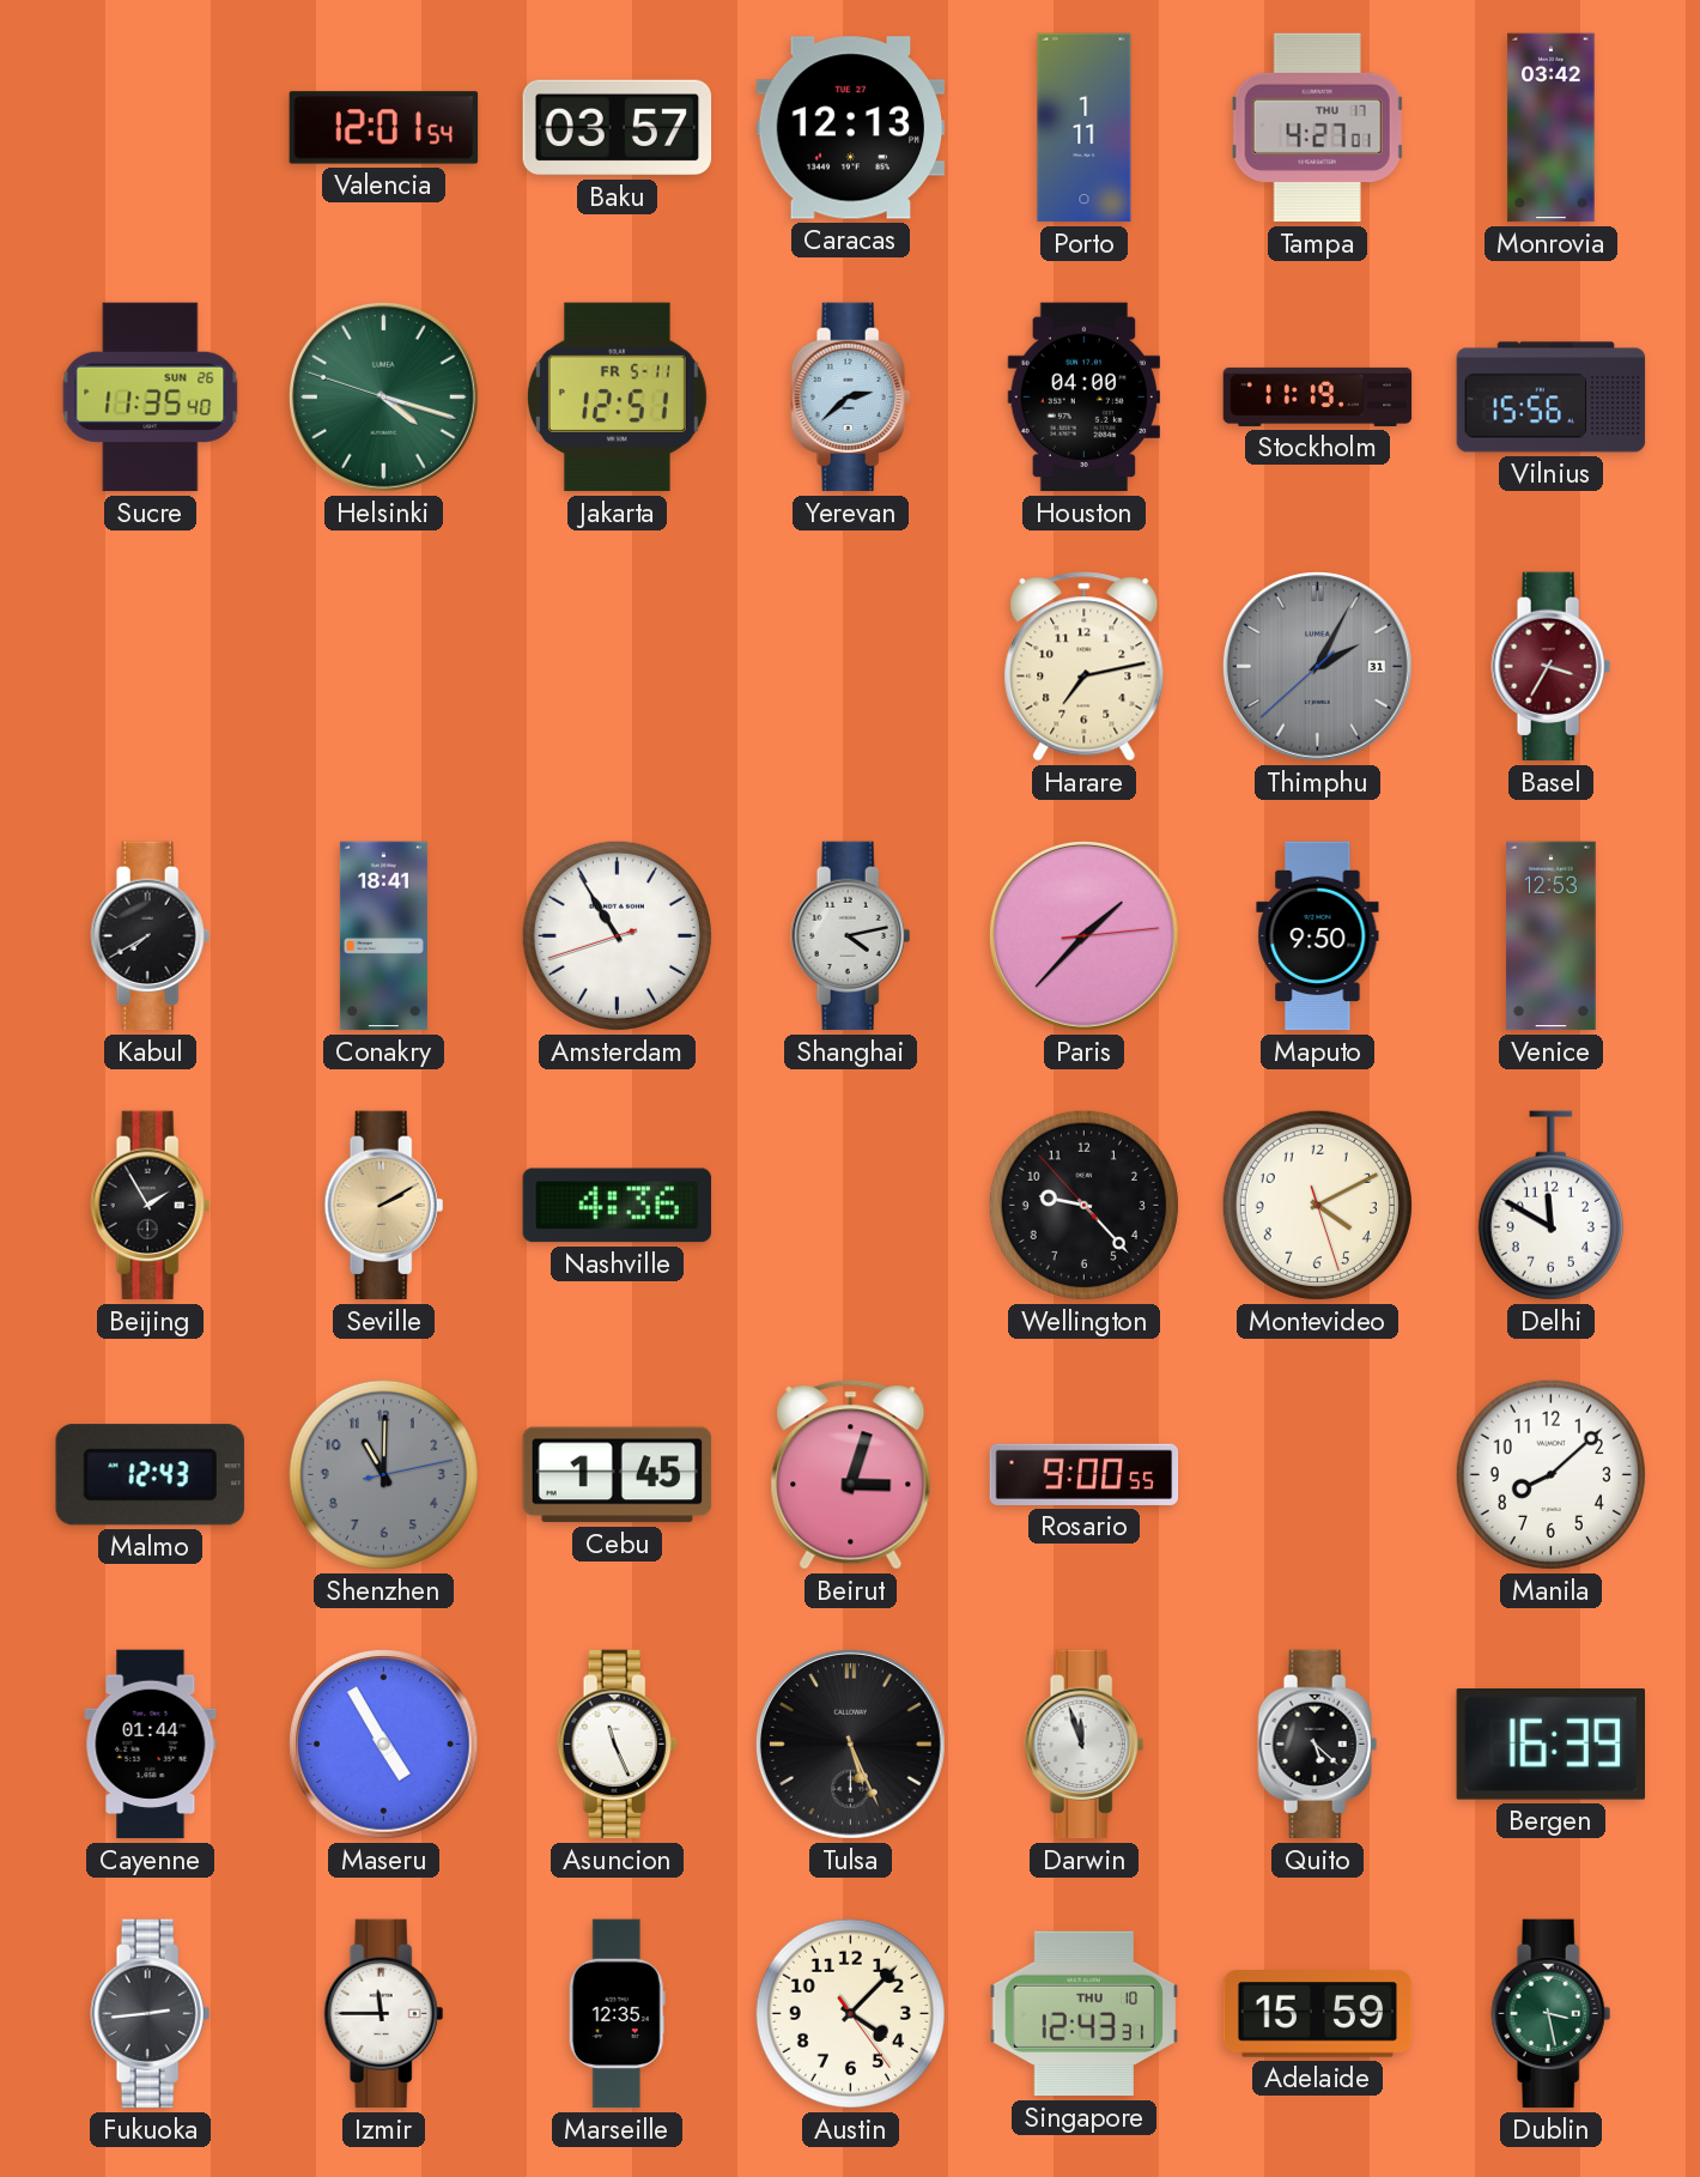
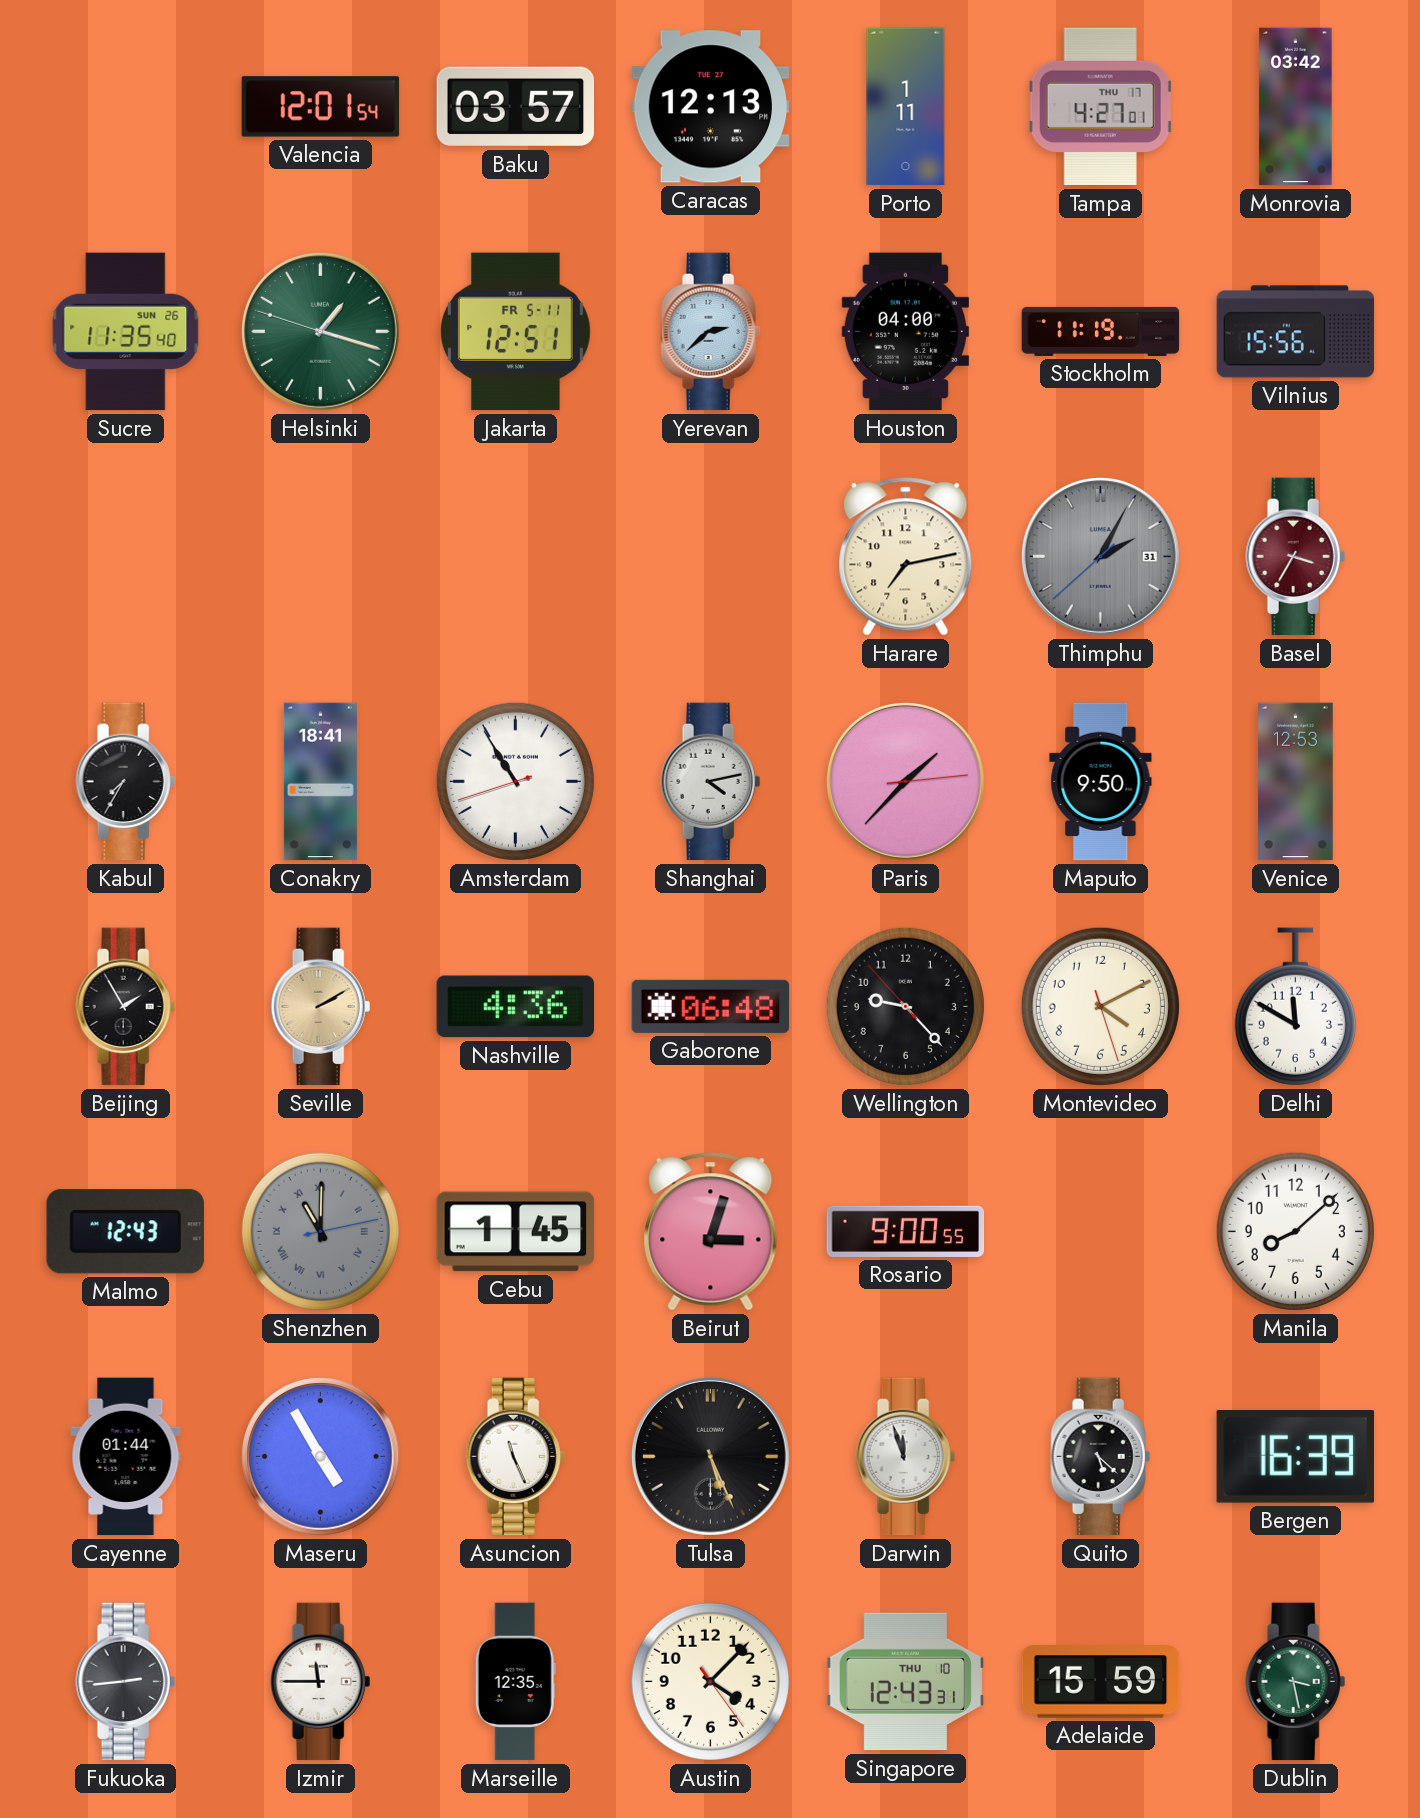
Helsinki: 4:17 -> 1:17
Kabul: 7:40 -> 7:35
Gaborone: none -> 06:48
Shenzhen numerals: Arabic -> Roman
